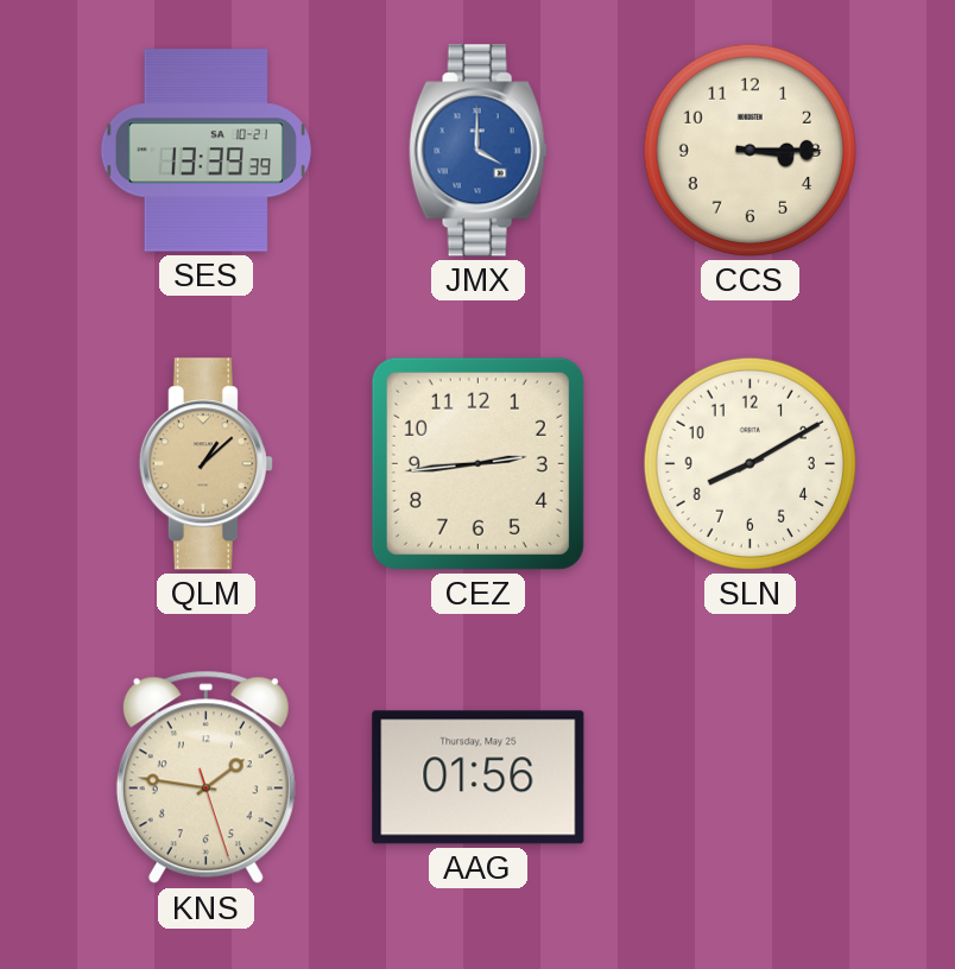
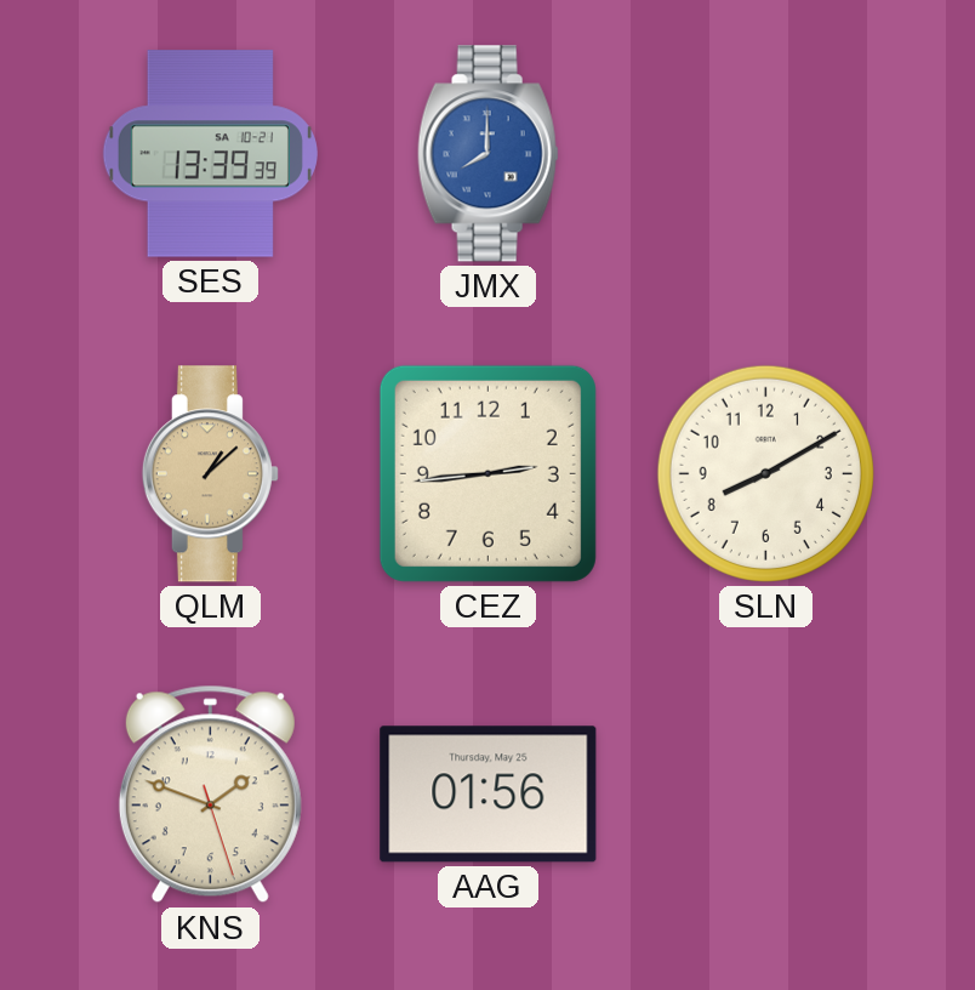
JMX: 4:00 -> 8:00
CCS: 3:15 -> none
KNS: 1:46 -> 1:48
